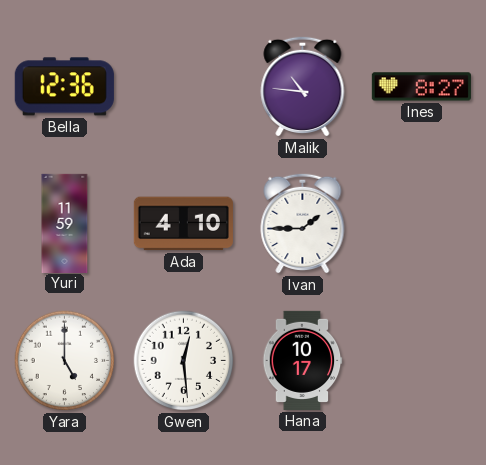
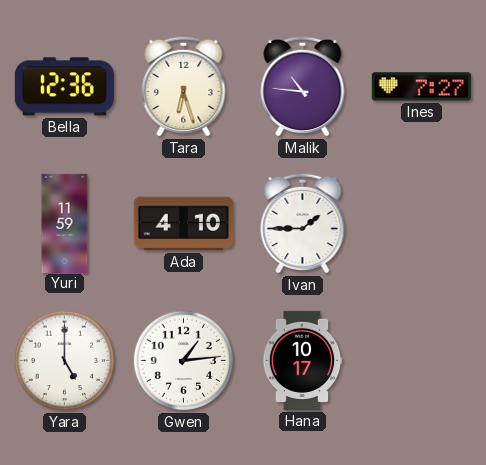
Tara: none -> 6:27
Ines: 8:27 -> 7:27
Gwen: 12:29 -> 1:14
